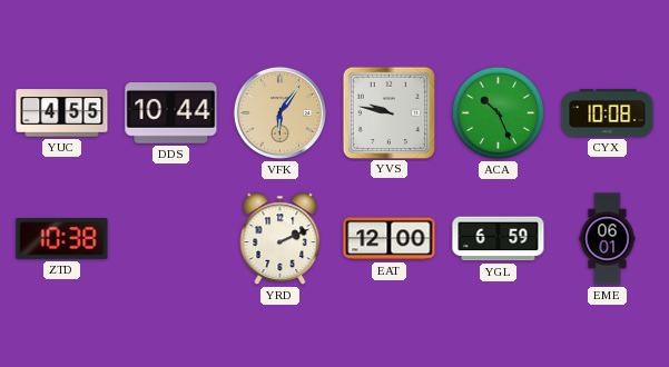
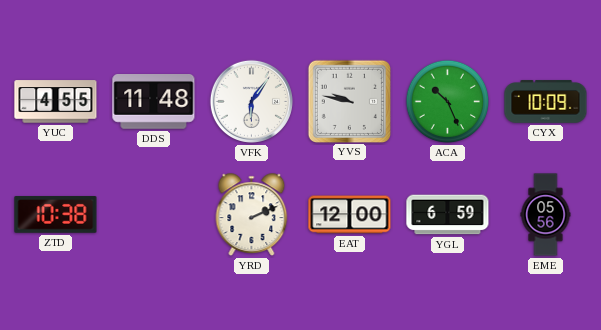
DDS: 10:44 -> 11:48
VFK dial: champagne -> white
CYX: 10:08 -> 10:09
EME: 06:01 -> 05:56
